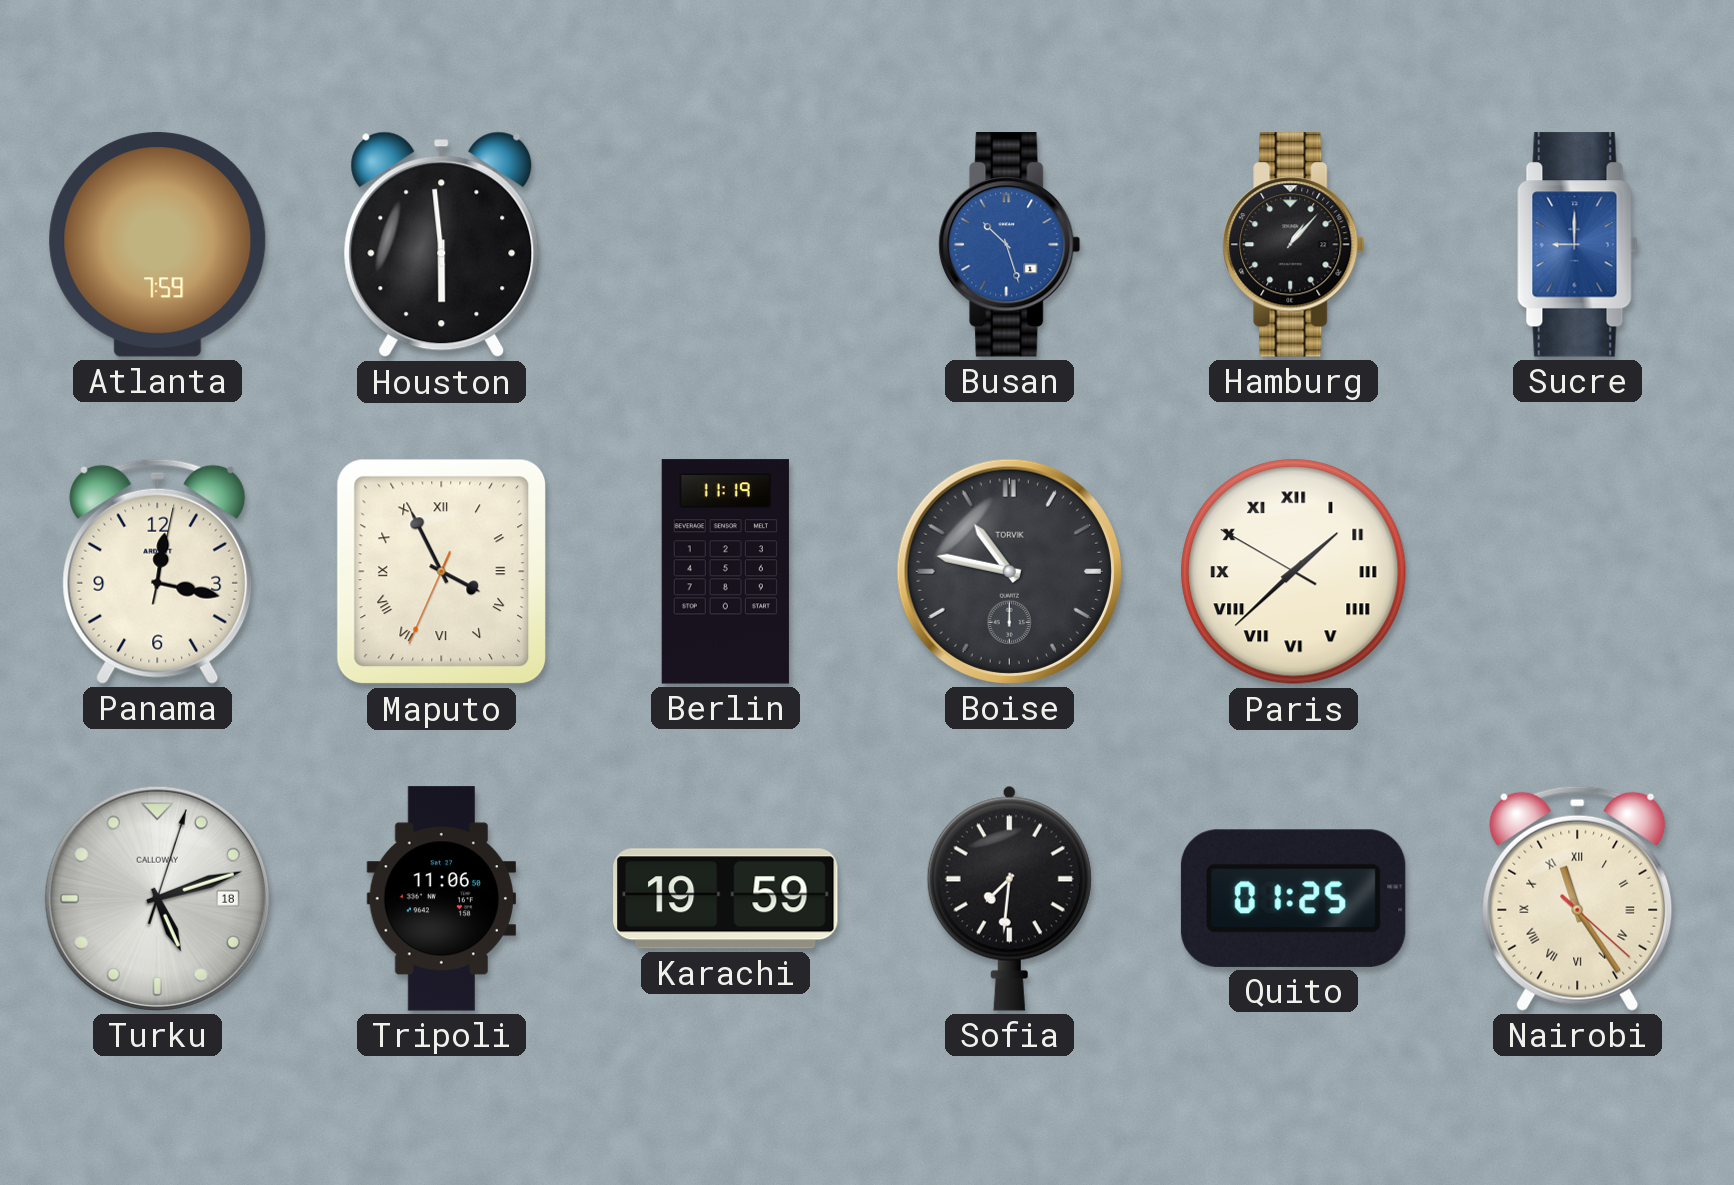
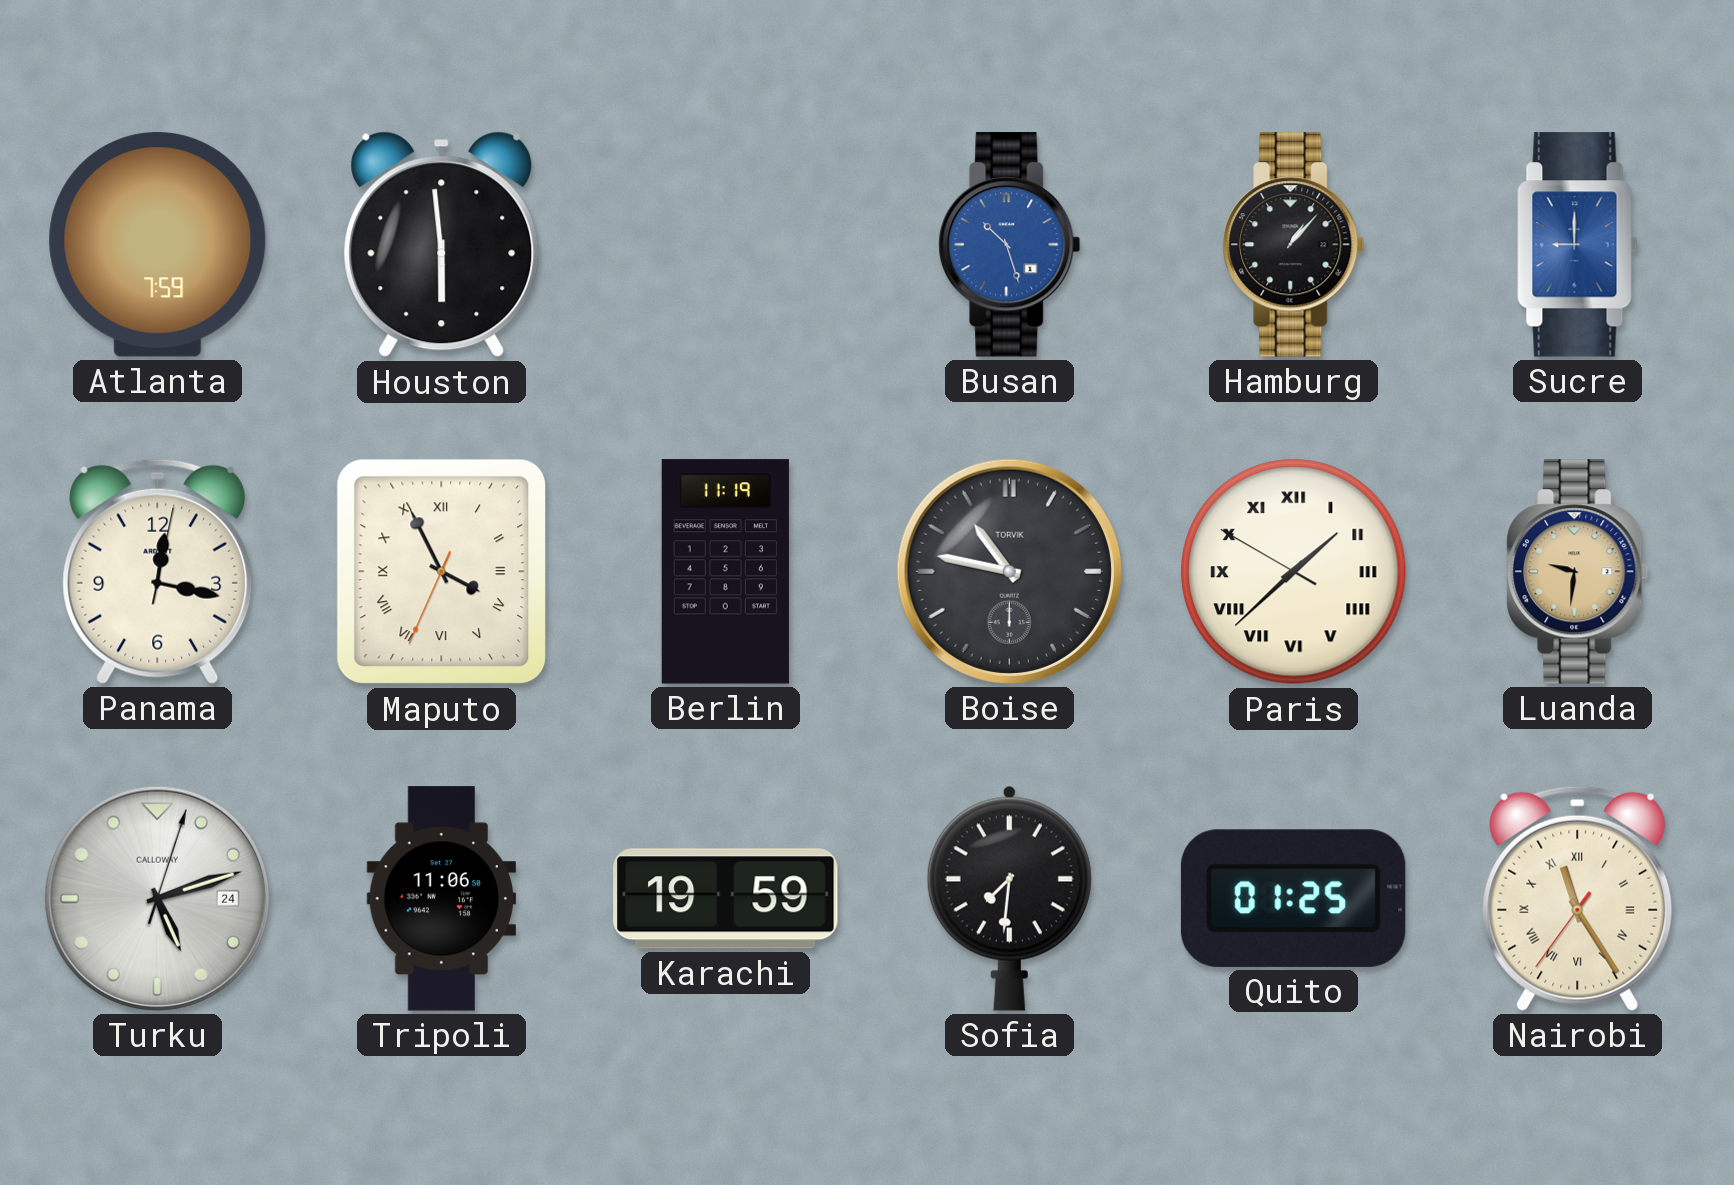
Luanda: none -> 9:31
Turku date: 18 -> 24
Nairobi: 11:24:22 -> 11:24:36
